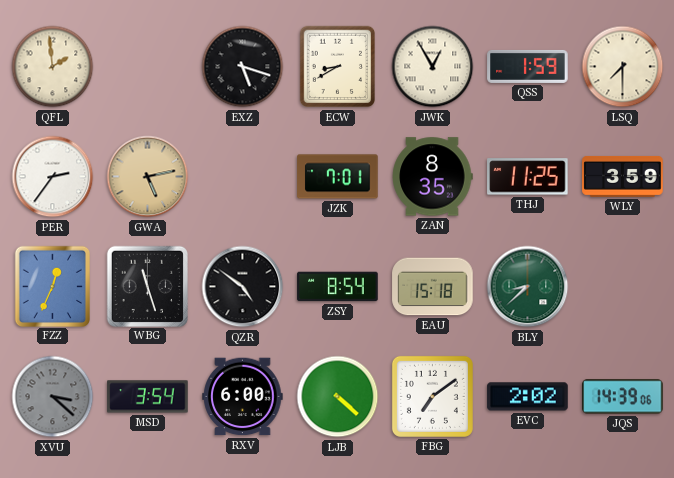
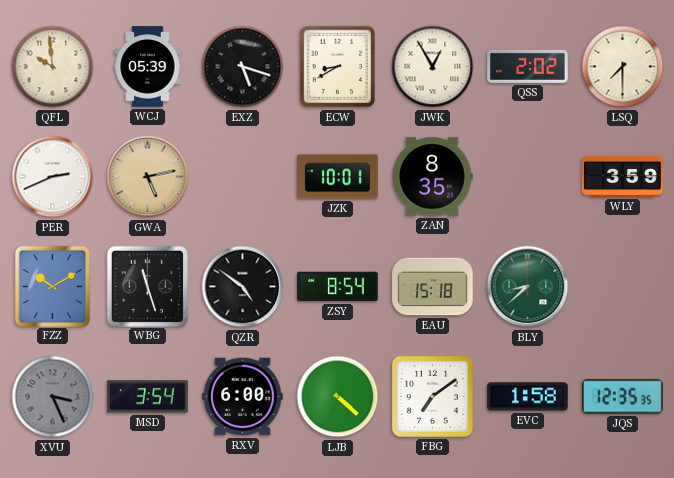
QFL: 1:59 -> 9:59
WCJ: none -> 05:39
QSS: 1:59 -> 2:02
PER: 2:36 -> 2:41
JZK: 7:01 -> 10:01
THJ: 11:25 -> none
FZZ: 12:34 -> 10:10
XVU: 3:22 -> 3:26
EVC: 2:02 -> 1:58
JQS: 14:39 -> 12:35
